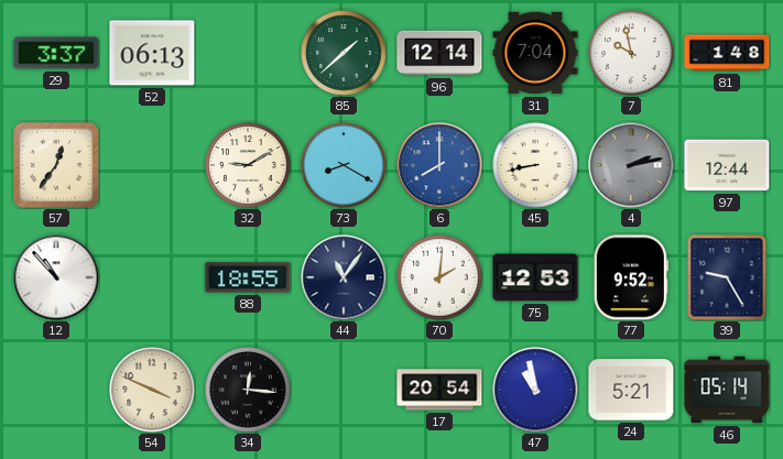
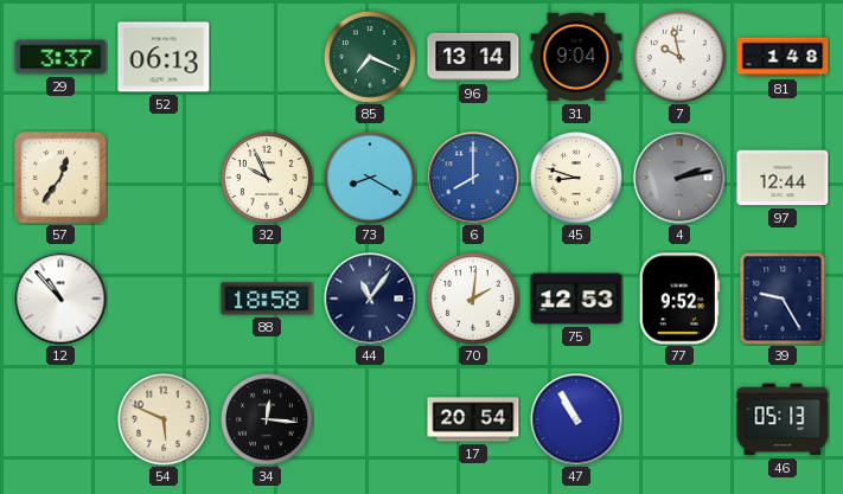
85: 1:38 -> 7:19
96: 12:14 -> 13:14
31: 7:04 -> 9:04
32: 9:10 -> 9:56
45: 8:43 -> 8:48
88: 18:55 -> 18:58
54: 3:49 -> 5:49
47: 10:58 -> 10:55
24: 5:21 -> none
46: 05:14 -> 05:13
